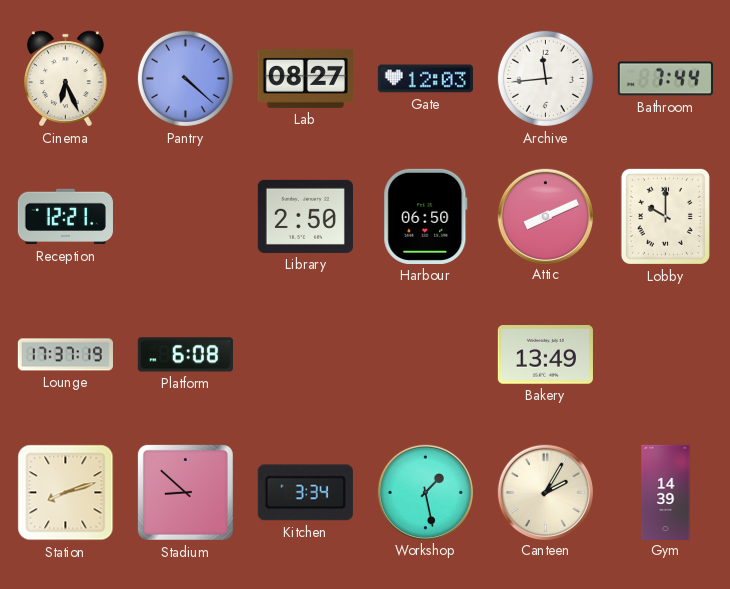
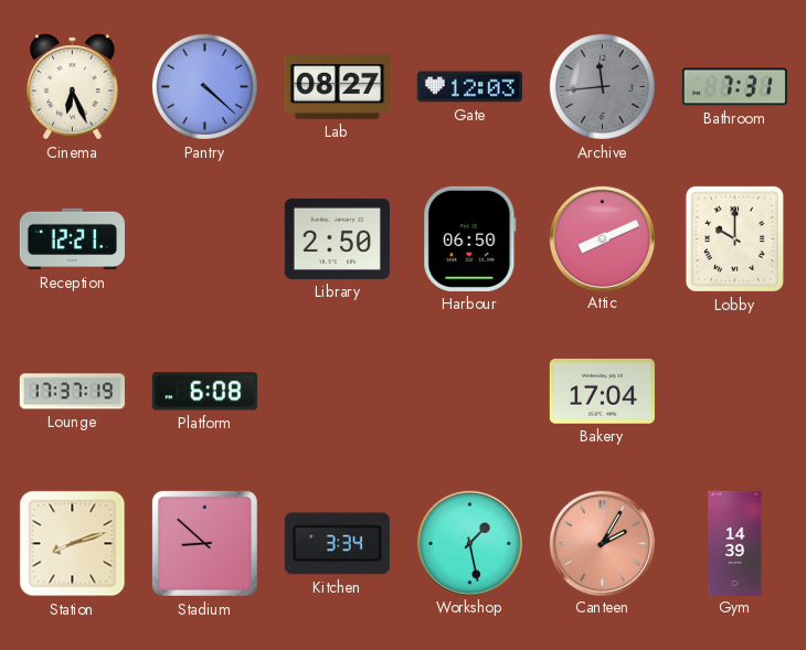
Archive dial: white -> grey
Bathroom: 7:44 -> 7:31
Bakery: 13:49 -> 17:04
Canteen dial: cream -> salmon
